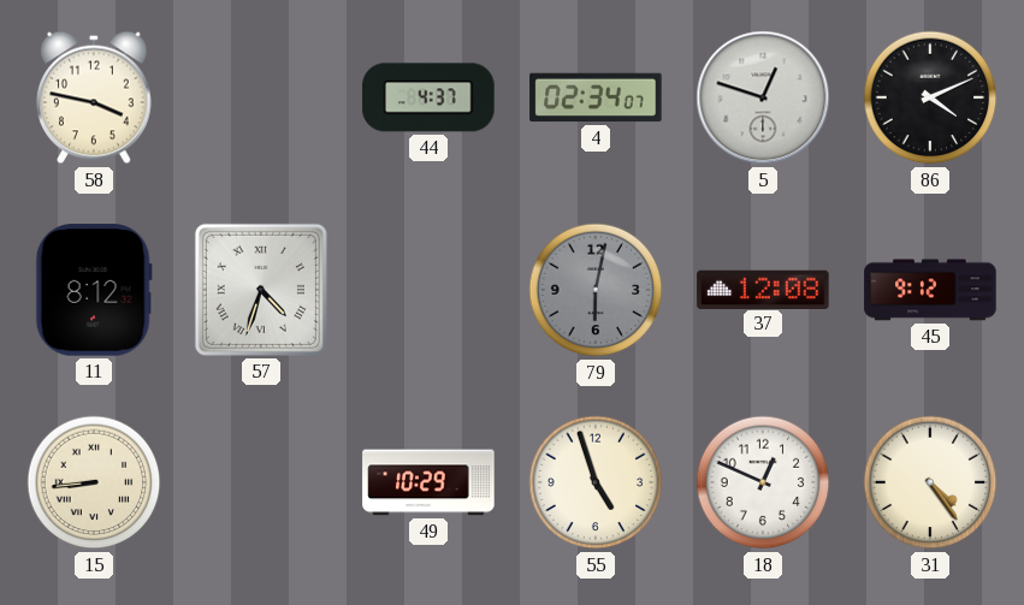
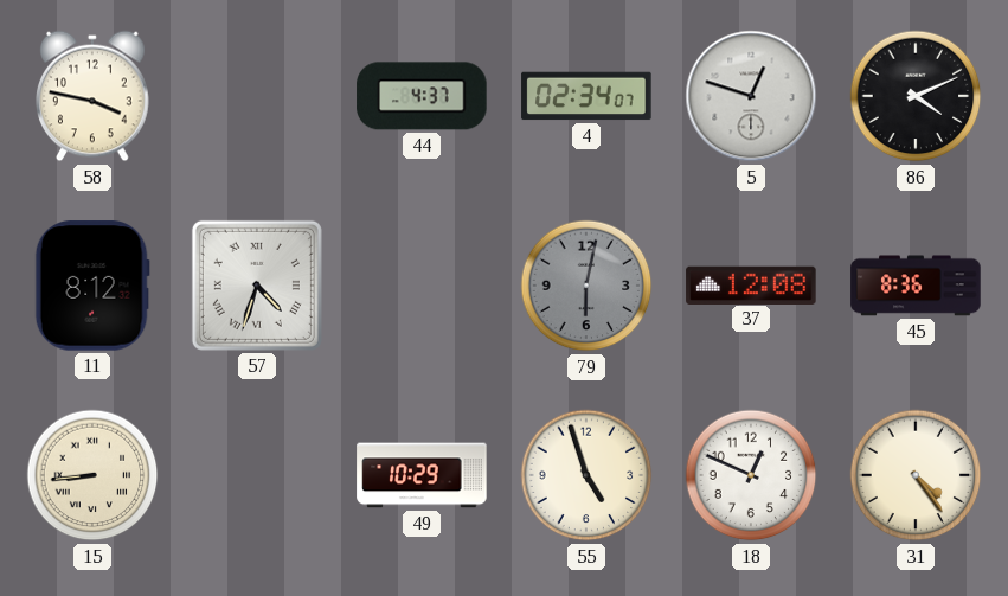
45: 9:12 -> 8:36
